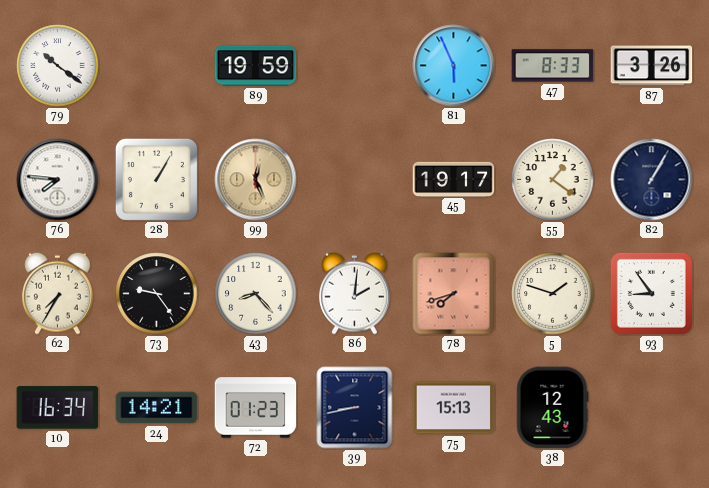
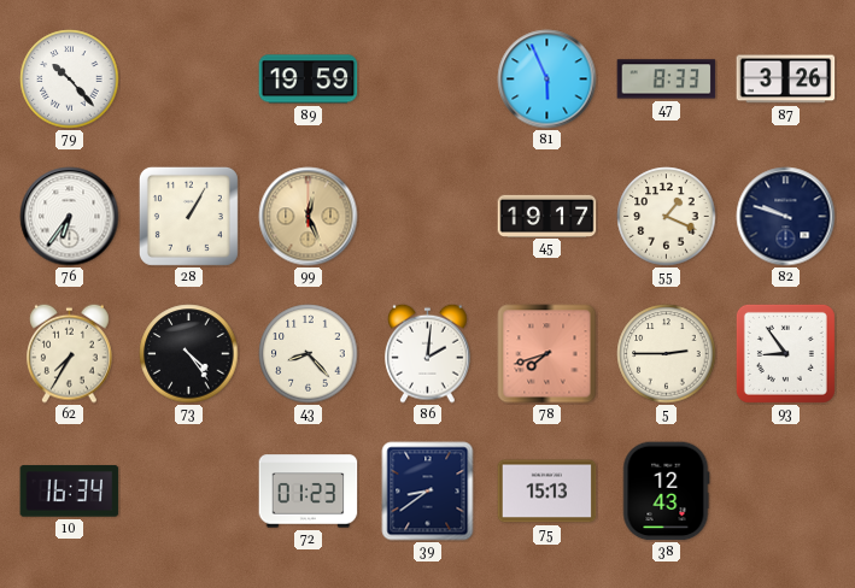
79: 10:21 -> 10:23
76: 7:46 -> 6:36
55: 1:21 -> 1:19
82: 1:05 -> 9:48
73: 9:24 -> 4:24
5: 1:48 -> 2:45
24: 14:21 -> none
39: 8:43 -> 8:39
